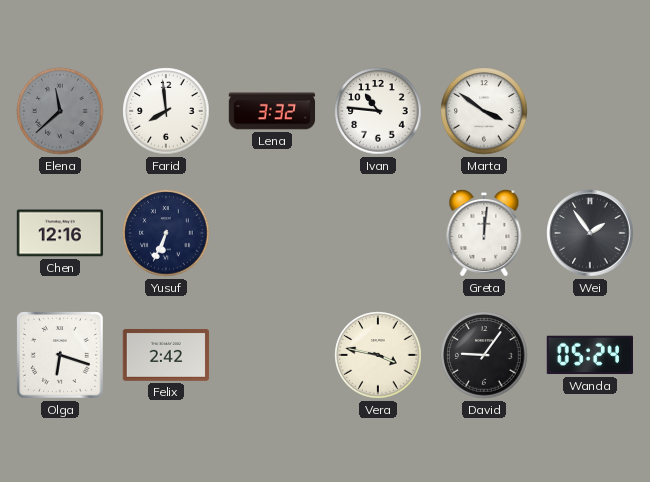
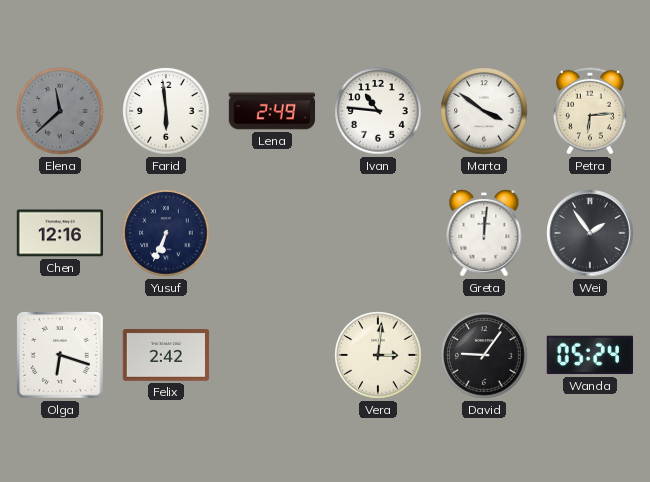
Farid: 7:59 -> 5:59
Lena: 3:32 -> 2:49
Petra: none -> 6:14
Vera: 3:47 -> 3:01
